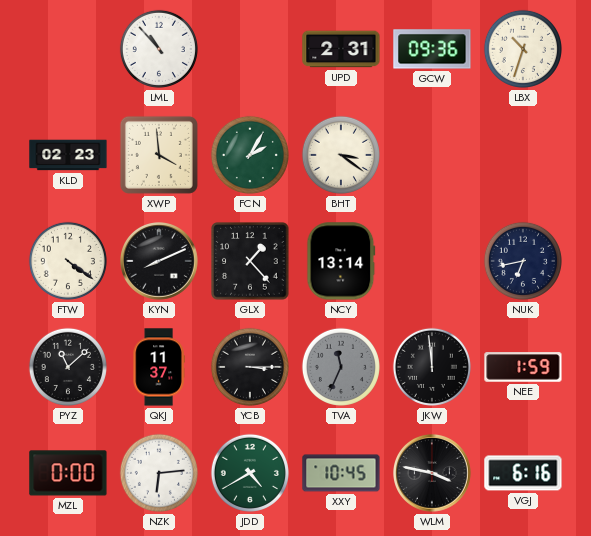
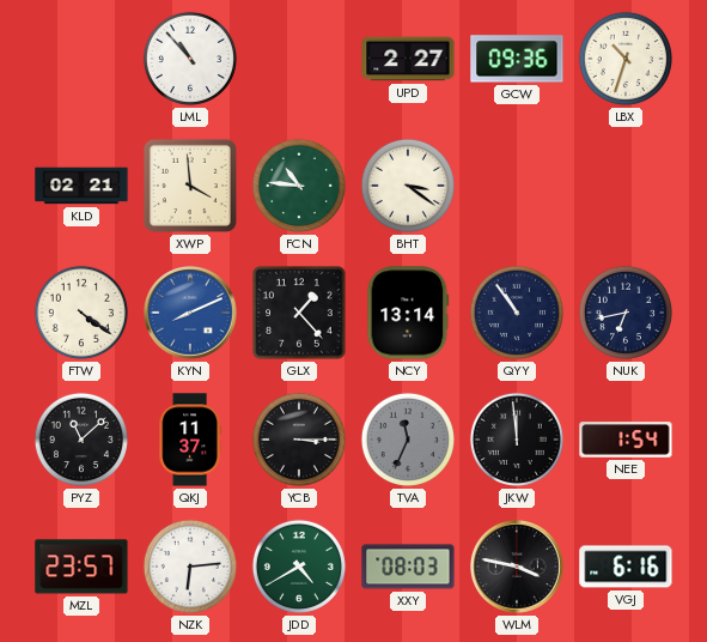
UPD: 2:31 -> 2:27
KLD: 02:23 -> 02:21
FCN: 2:05 -> 10:46
KYN dial: black -> blue
QYY: none -> 10:54
NEE: 1:59 -> 1:54
MZL: 0:00 -> 23:57
XXY: 10:45 -> 08:03
